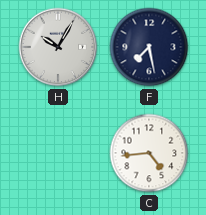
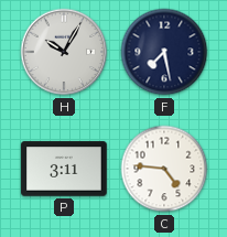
P: none -> 3:11
C: 4:44 -> 4:46
